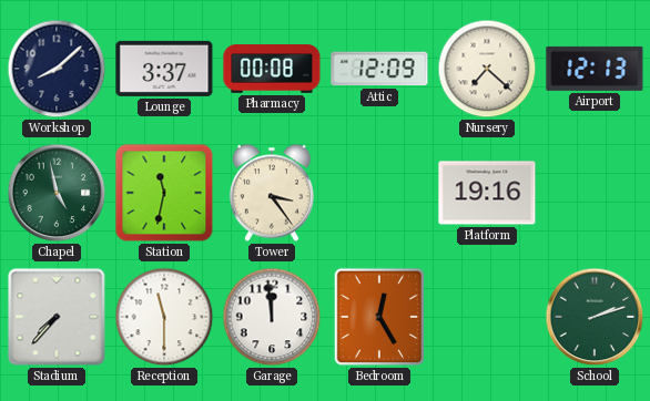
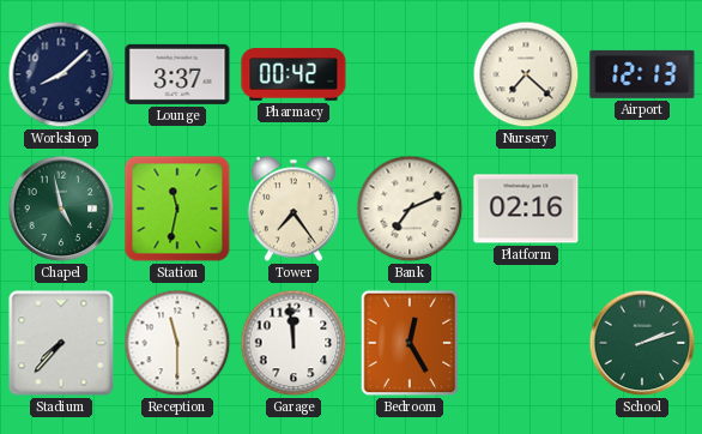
Pharmacy: 00:08 -> 00:42
Attic: 12:09 -> none
Tower: 3:24 -> 7:24
Bank: none -> 7:11
Platform: 19:16 -> 02:16
